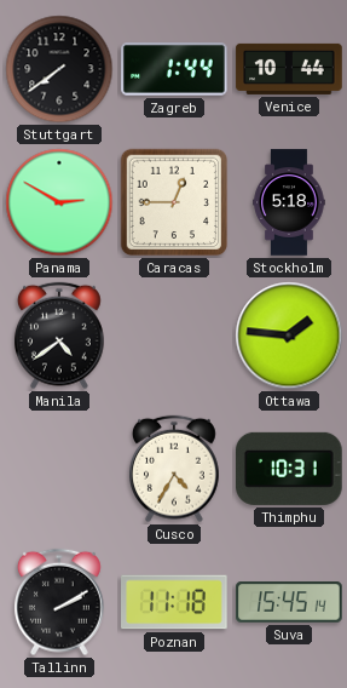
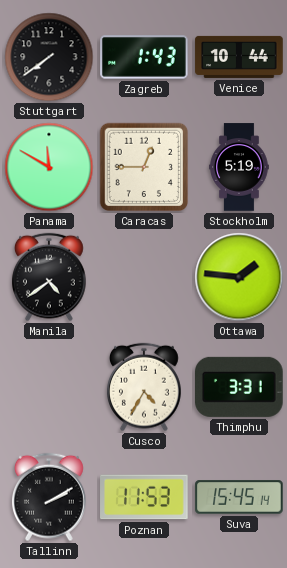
Zagreb: 1:44 -> 1:43
Panama: 2:50 -> 11:50
Stockholm: 5:18 -> 5:19
Thimphu: 10:31 -> 3:31
Poznan: 11:18 -> 11:53
